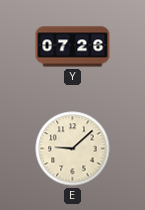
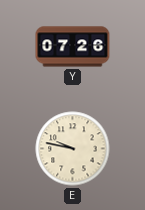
E: 9:08 -> 9:47
